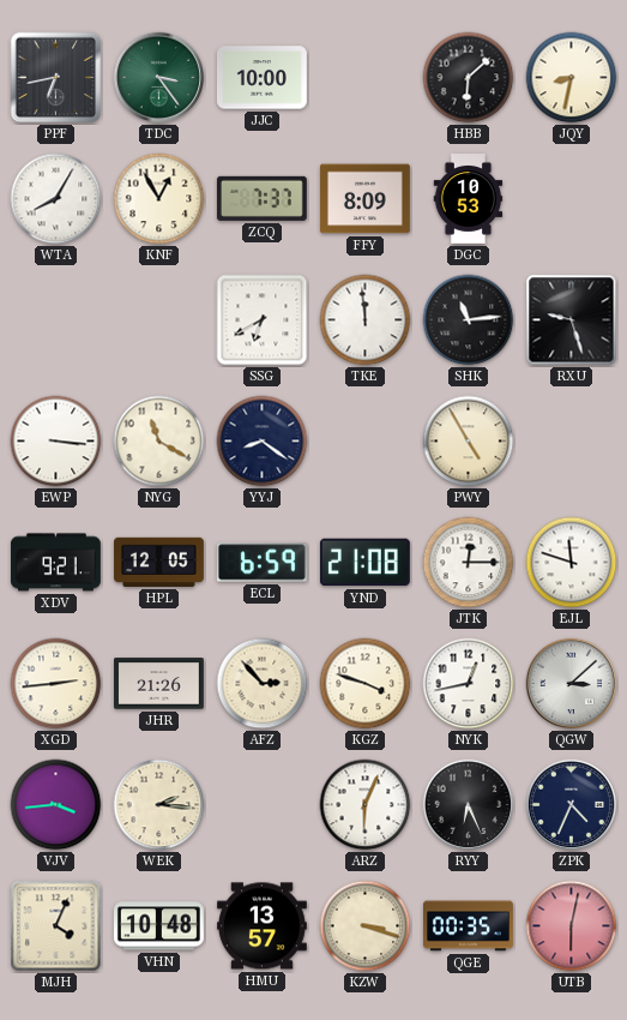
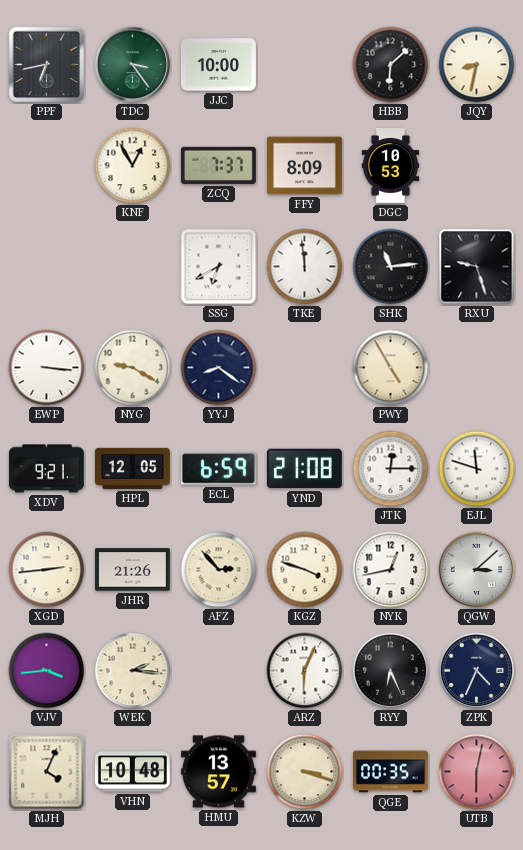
WTA: 8:05 -> none
NYG: 11:20 -> 9:20
